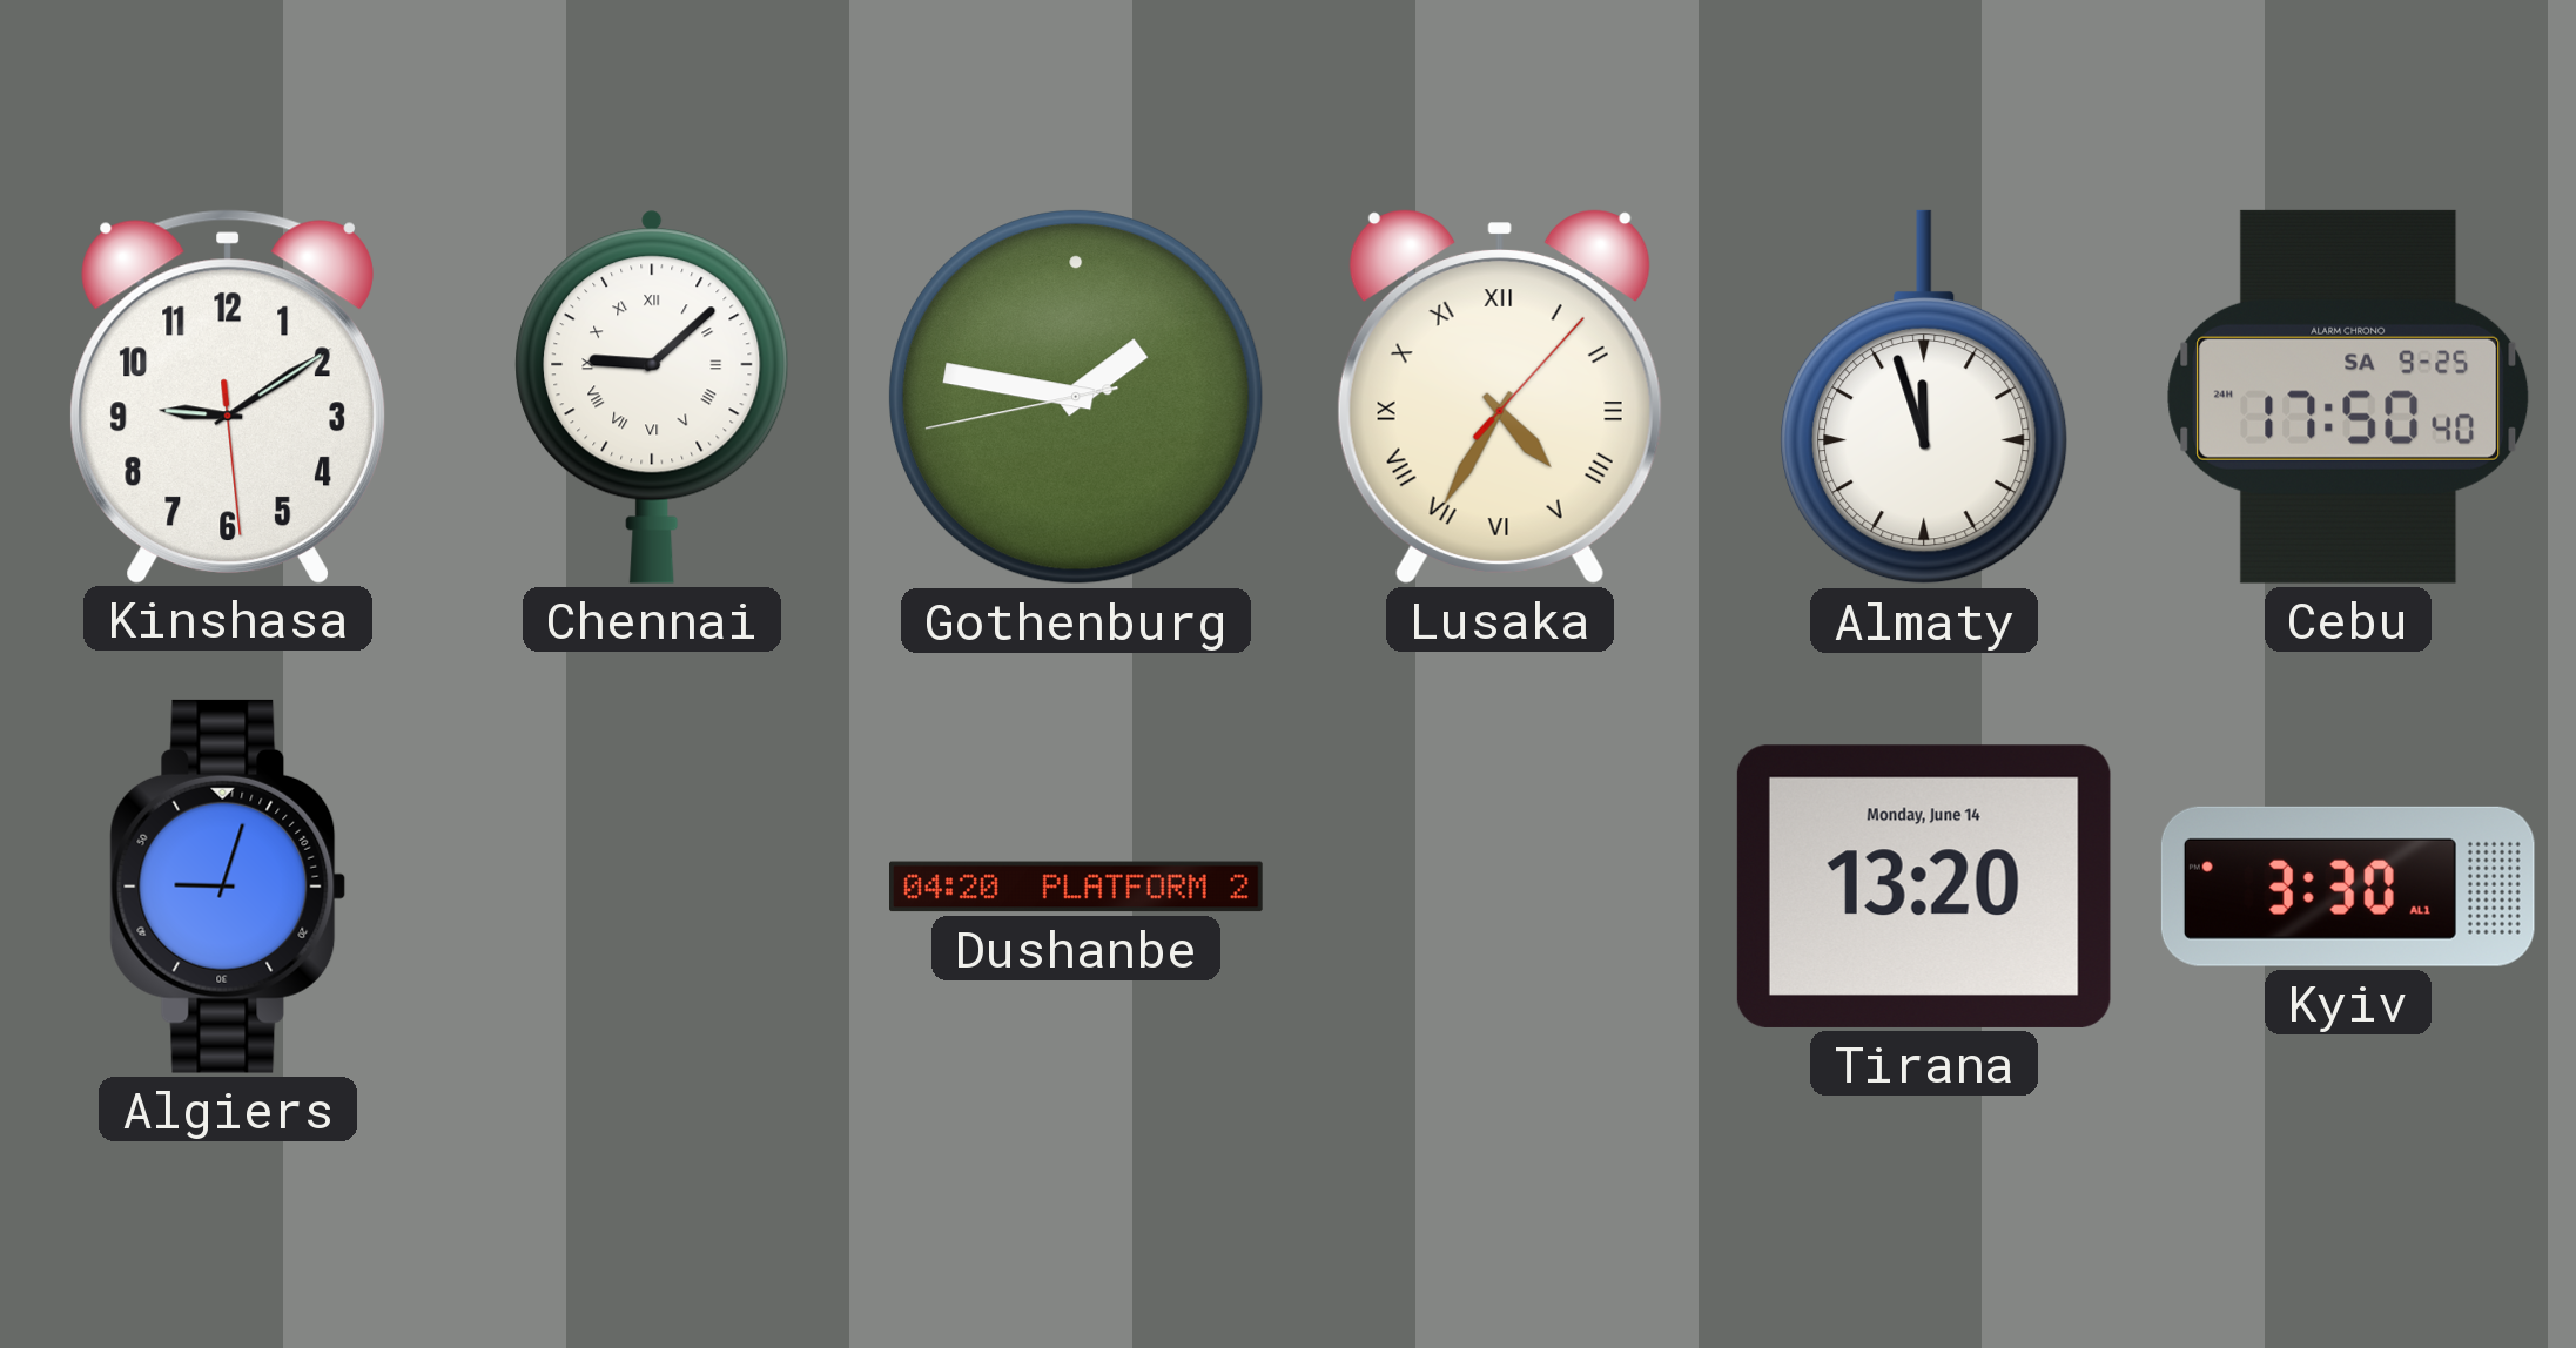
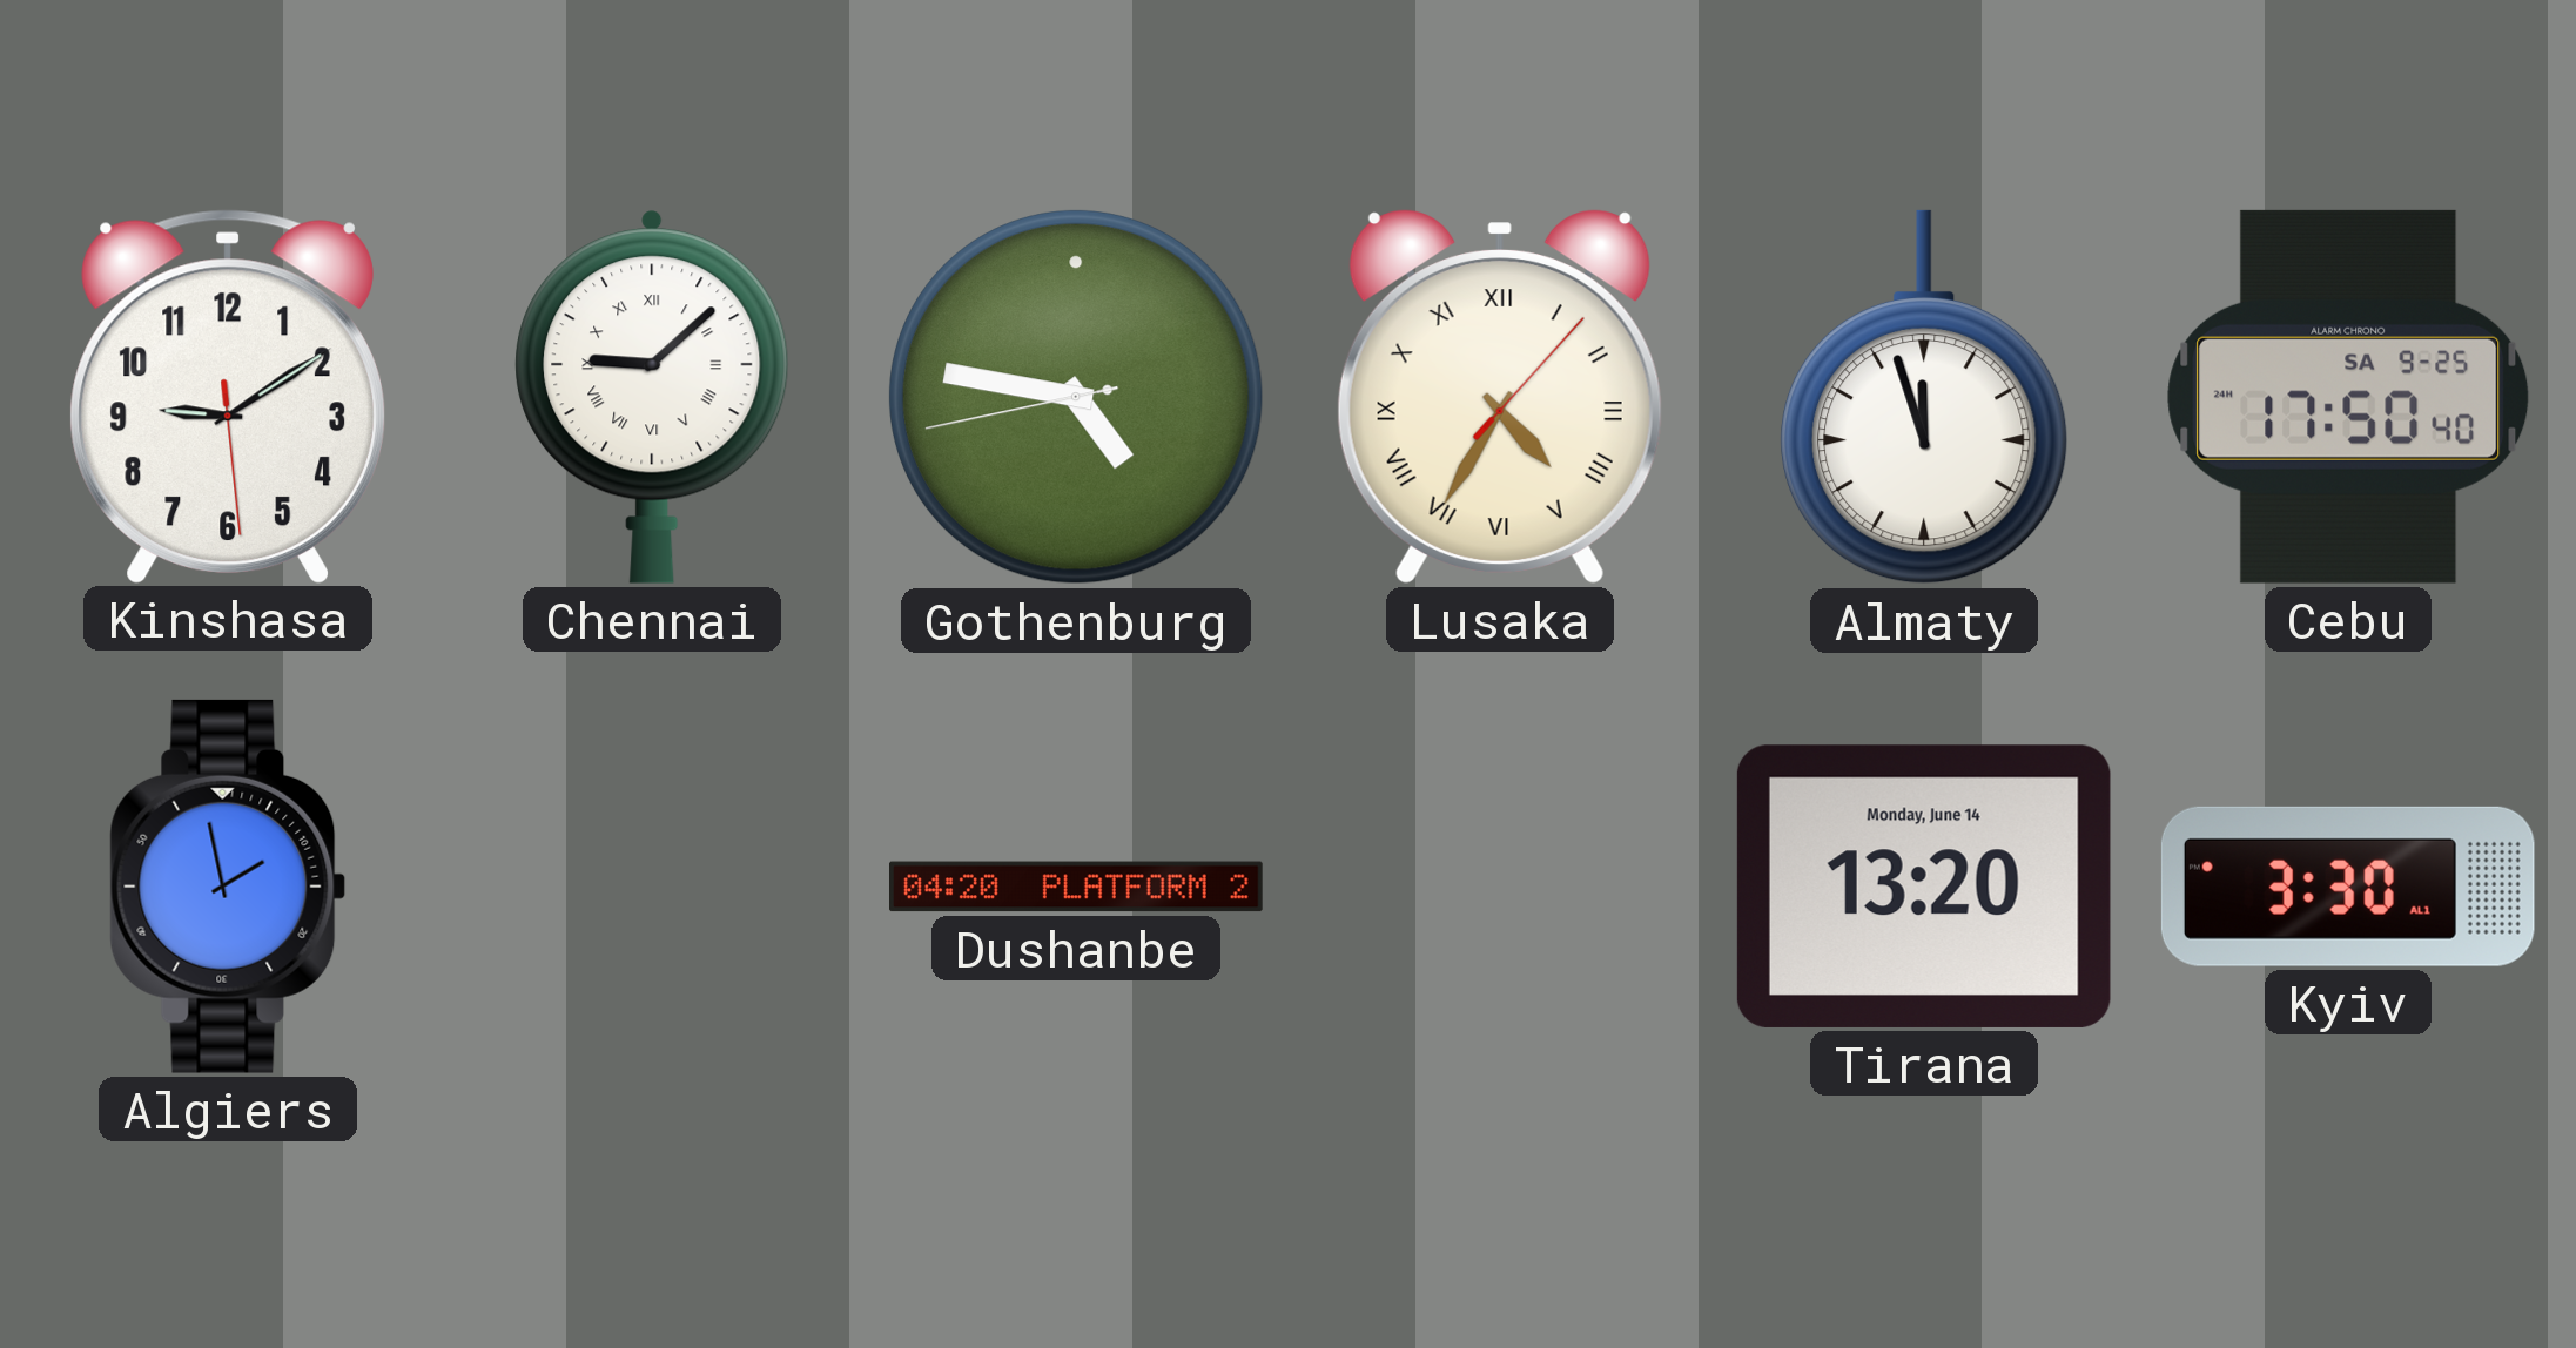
Gothenburg: 1:46 -> 4:46
Algiers: 9:03 -> 1:58
